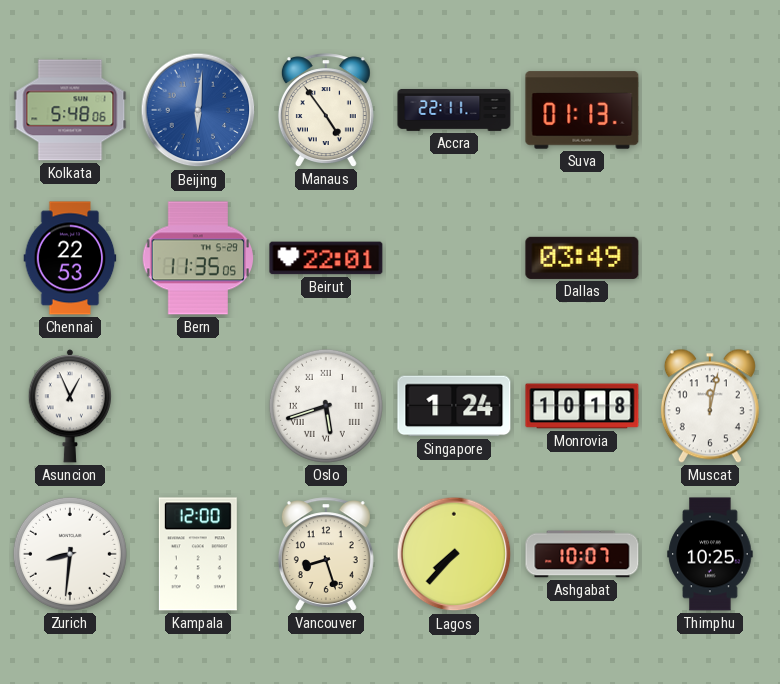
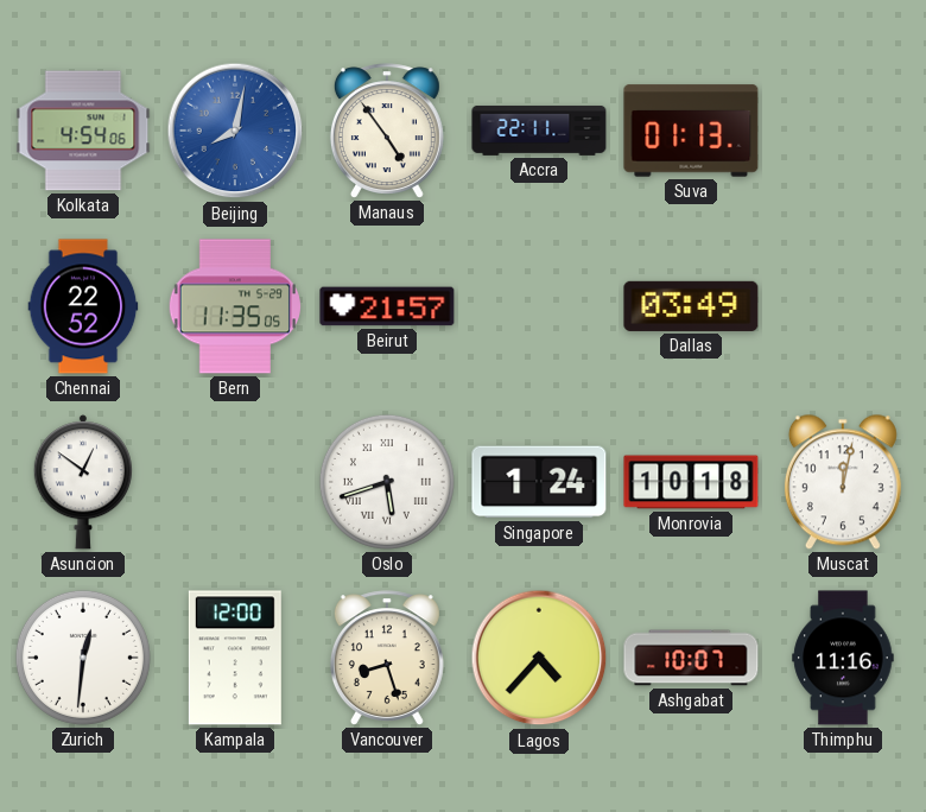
Kolkata: 5:48 -> 4:54
Beijing: 6:01 -> 8:02
Chennai: 22:53 -> 22:52
Beirut: 22:01 -> 21:57
Asuncion: 12:56 -> 12:51
Zurich: 8:31 -> 12:31
Lagos: 7:37 -> 4:37
Thimphu: 10:25 -> 11:16
